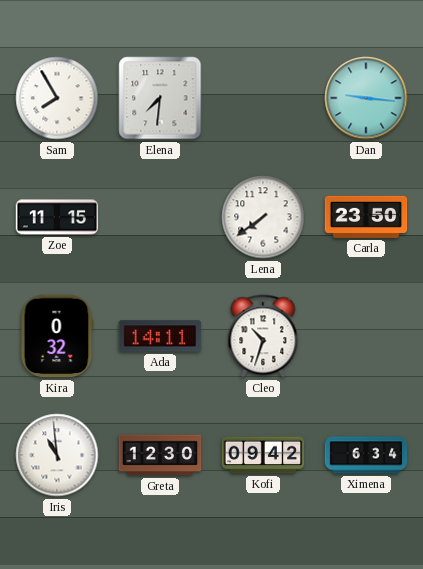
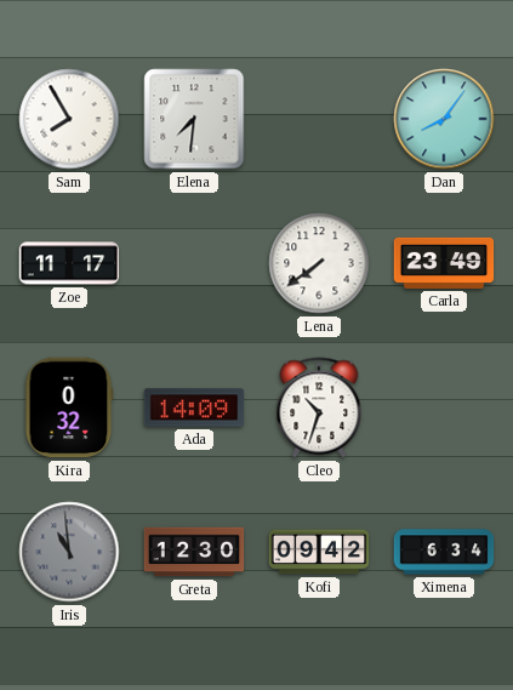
Dan: 9:16 -> 8:06
Zoe: 11:15 -> 11:17
Carla: 23:50 -> 23:49
Ada: 14:11 -> 14:09
Iris dial: white -> grey
